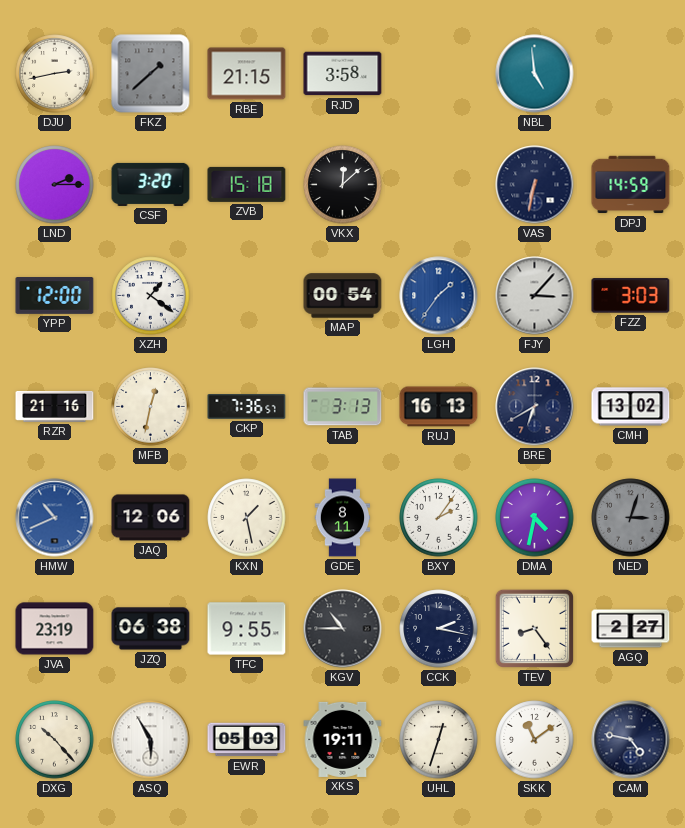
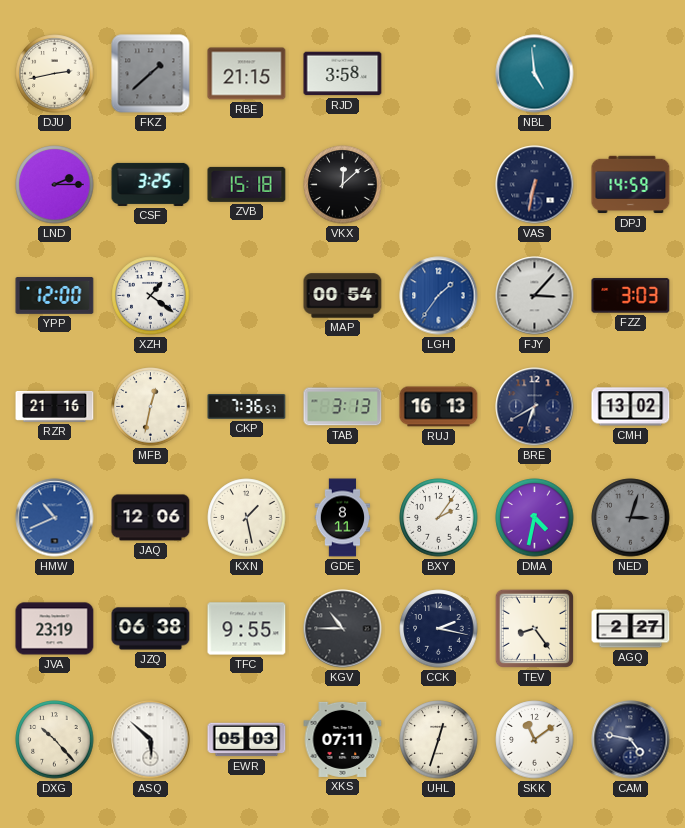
CSF: 3:20 -> 3:25
ASQ: 5:55 -> 5:52
XKS: 19:11 -> 07:11
